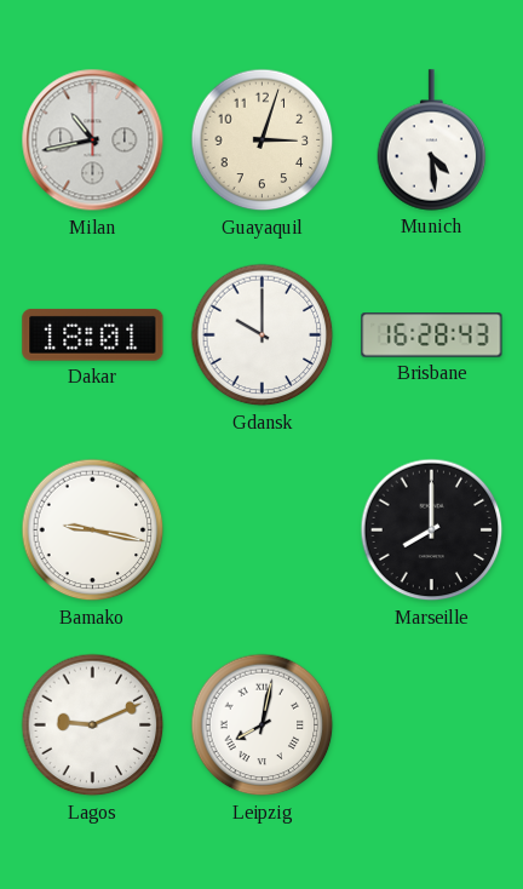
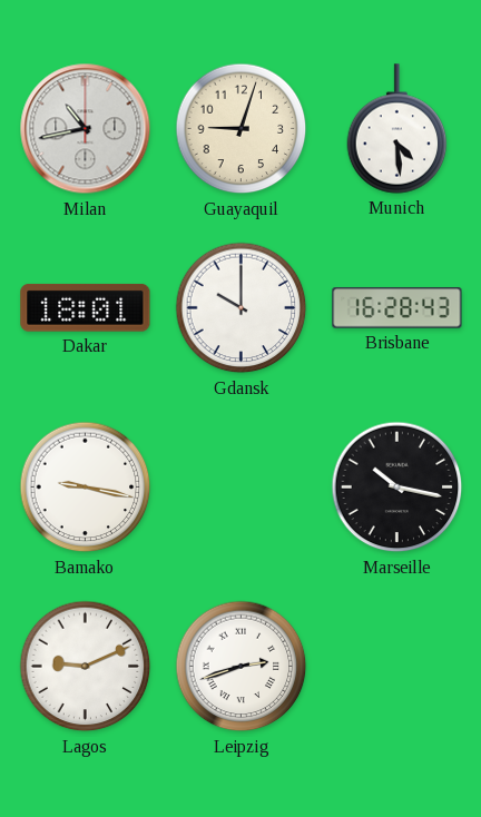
Guayaquil: 3:03 -> 9:03
Marseille: 8:00 -> 10:17
Leipzig: 8:02 -> 2:42
